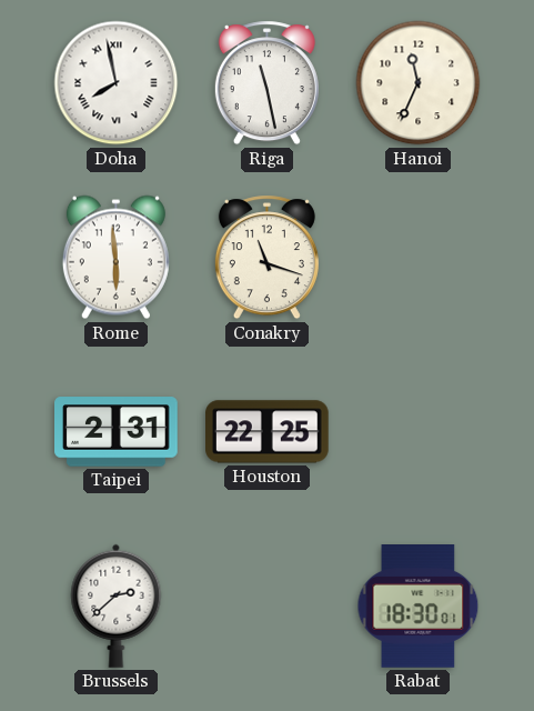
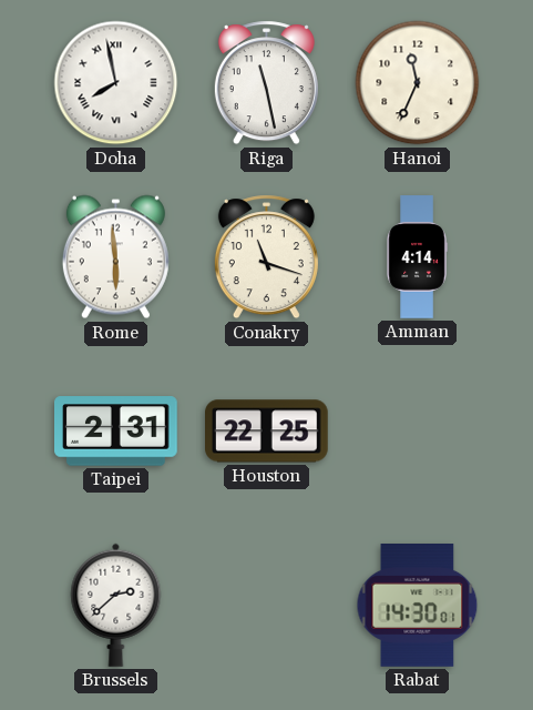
Amman: none -> 4:14
Rabat: 18:30 -> 14:30
